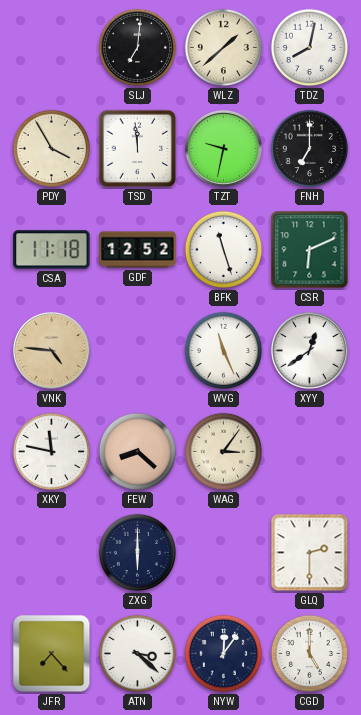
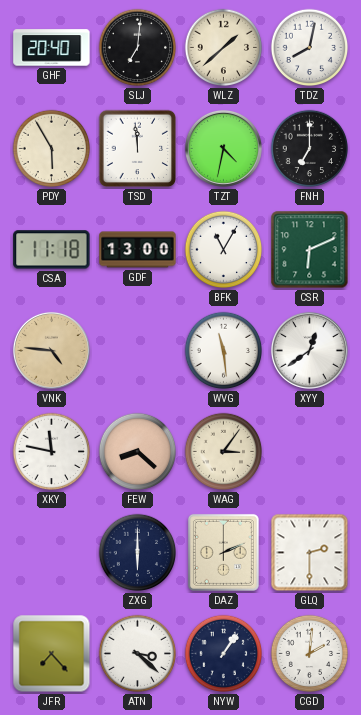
GHF: none -> 20:40
PDY: 3:55 -> 5:55
TZT: 9:32 -> 4:32
GDF: 12:52 -> 13:00
BFK: 11:27 -> 11:05
WVG: 11:26 -> 11:29
DAZ: none -> 2:11
NYW: 12:06 -> 1:06
CGD: 5:00 -> 2:01
